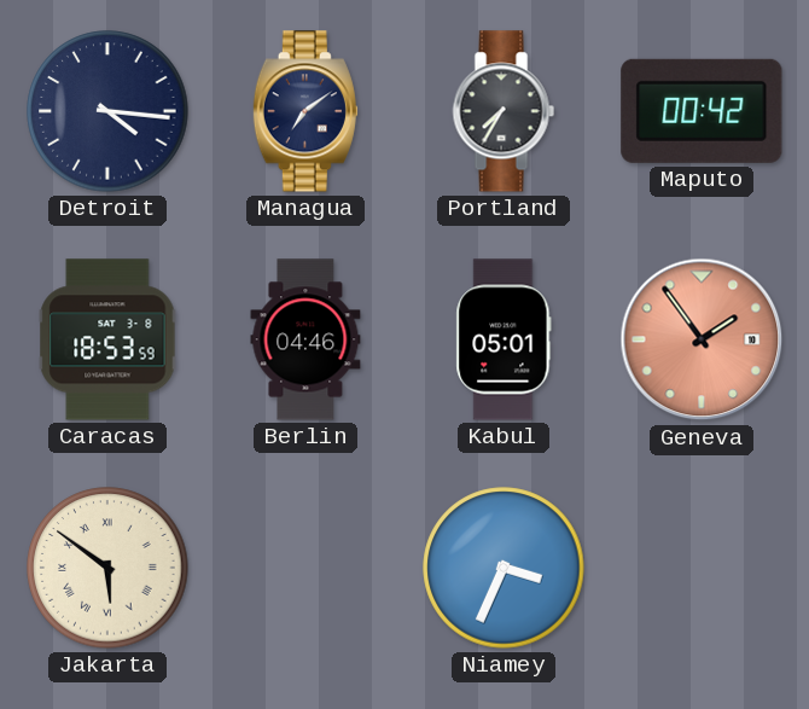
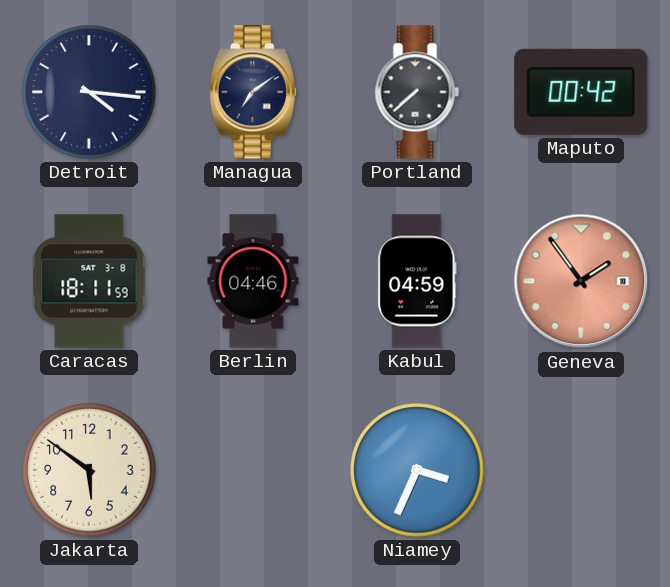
Portland: 7:35 -> 7:38
Caracas: 18:53 -> 18:11
Kabul: 05:01 -> 04:59
Jakarta numerals: Roman -> Arabic
